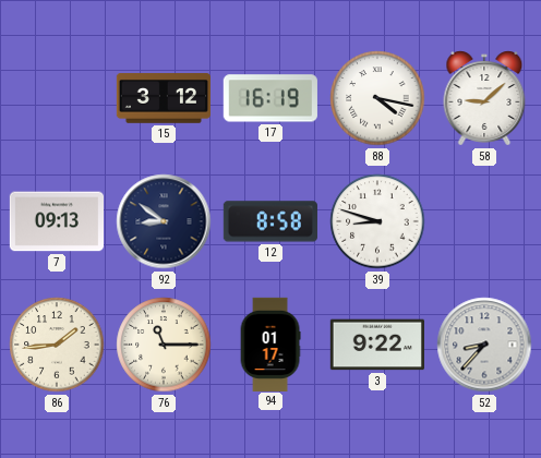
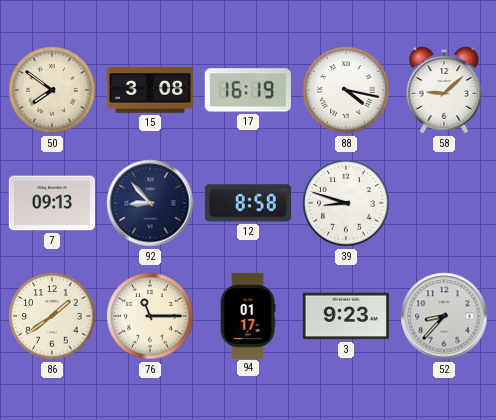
50: none -> 7:51
15: 3:12 -> 3:08
92: 8:51 -> 8:53
86: 1:44 -> 1:39
3: 9:22 -> 9:23
